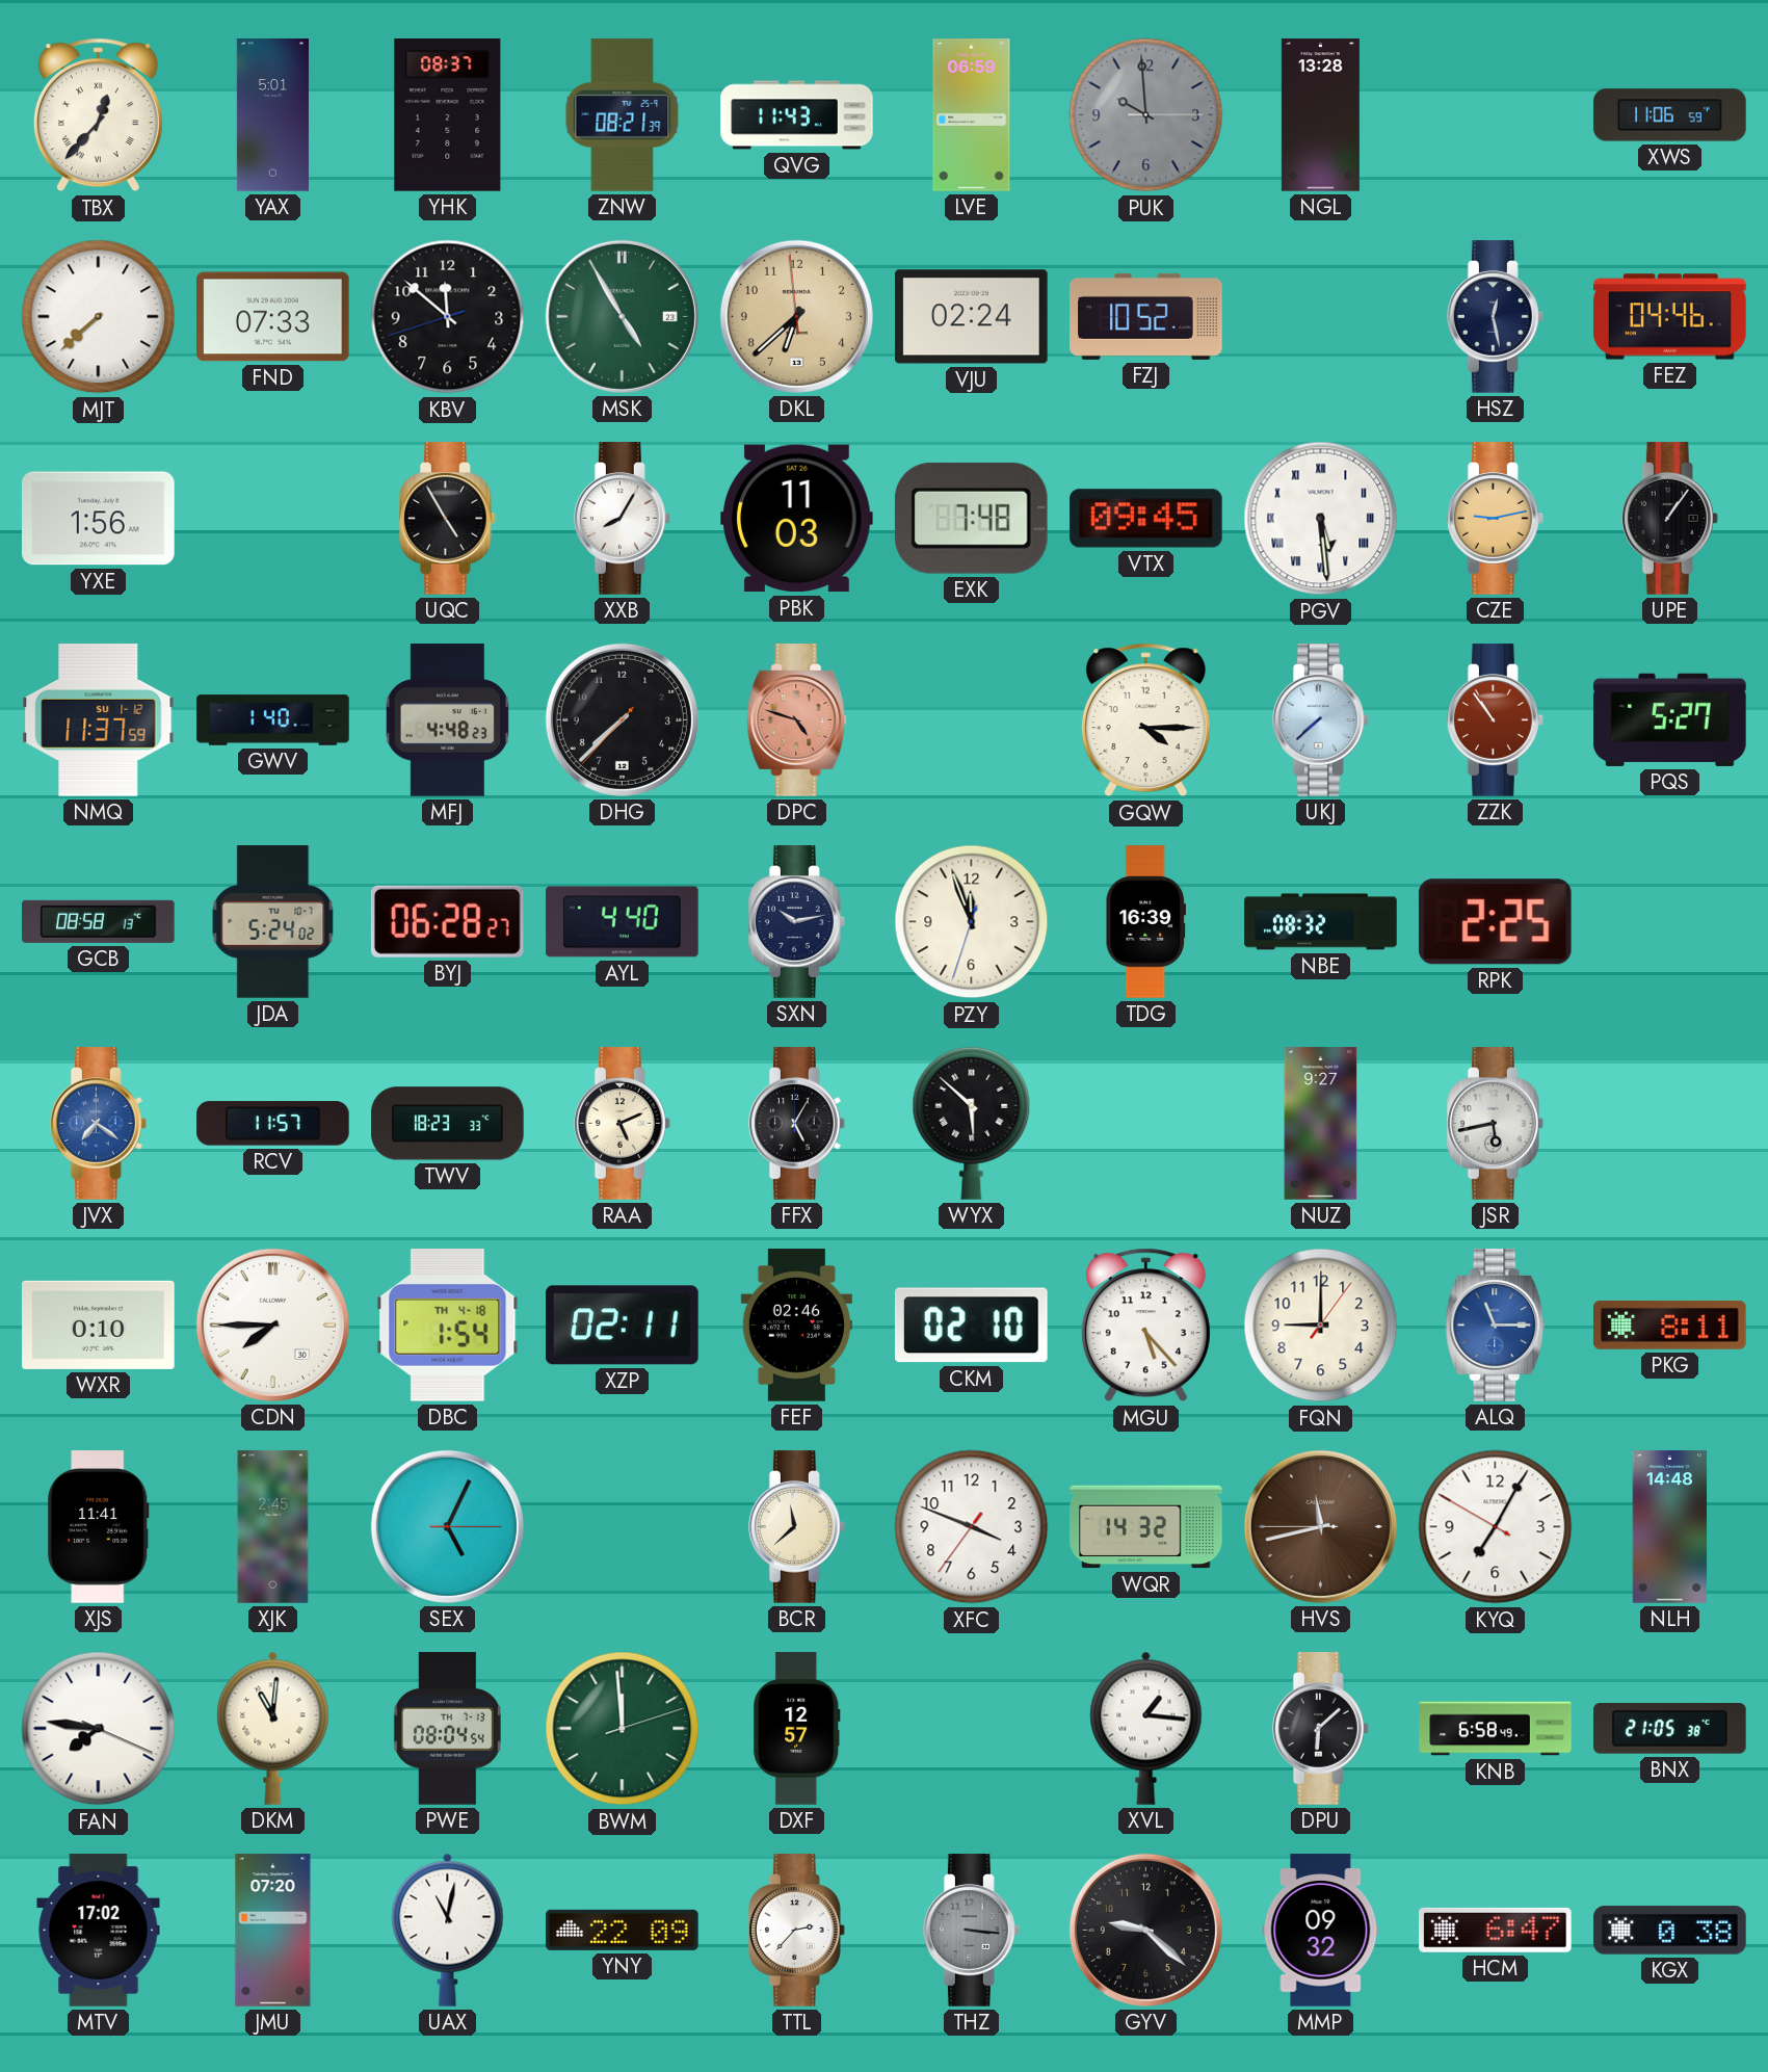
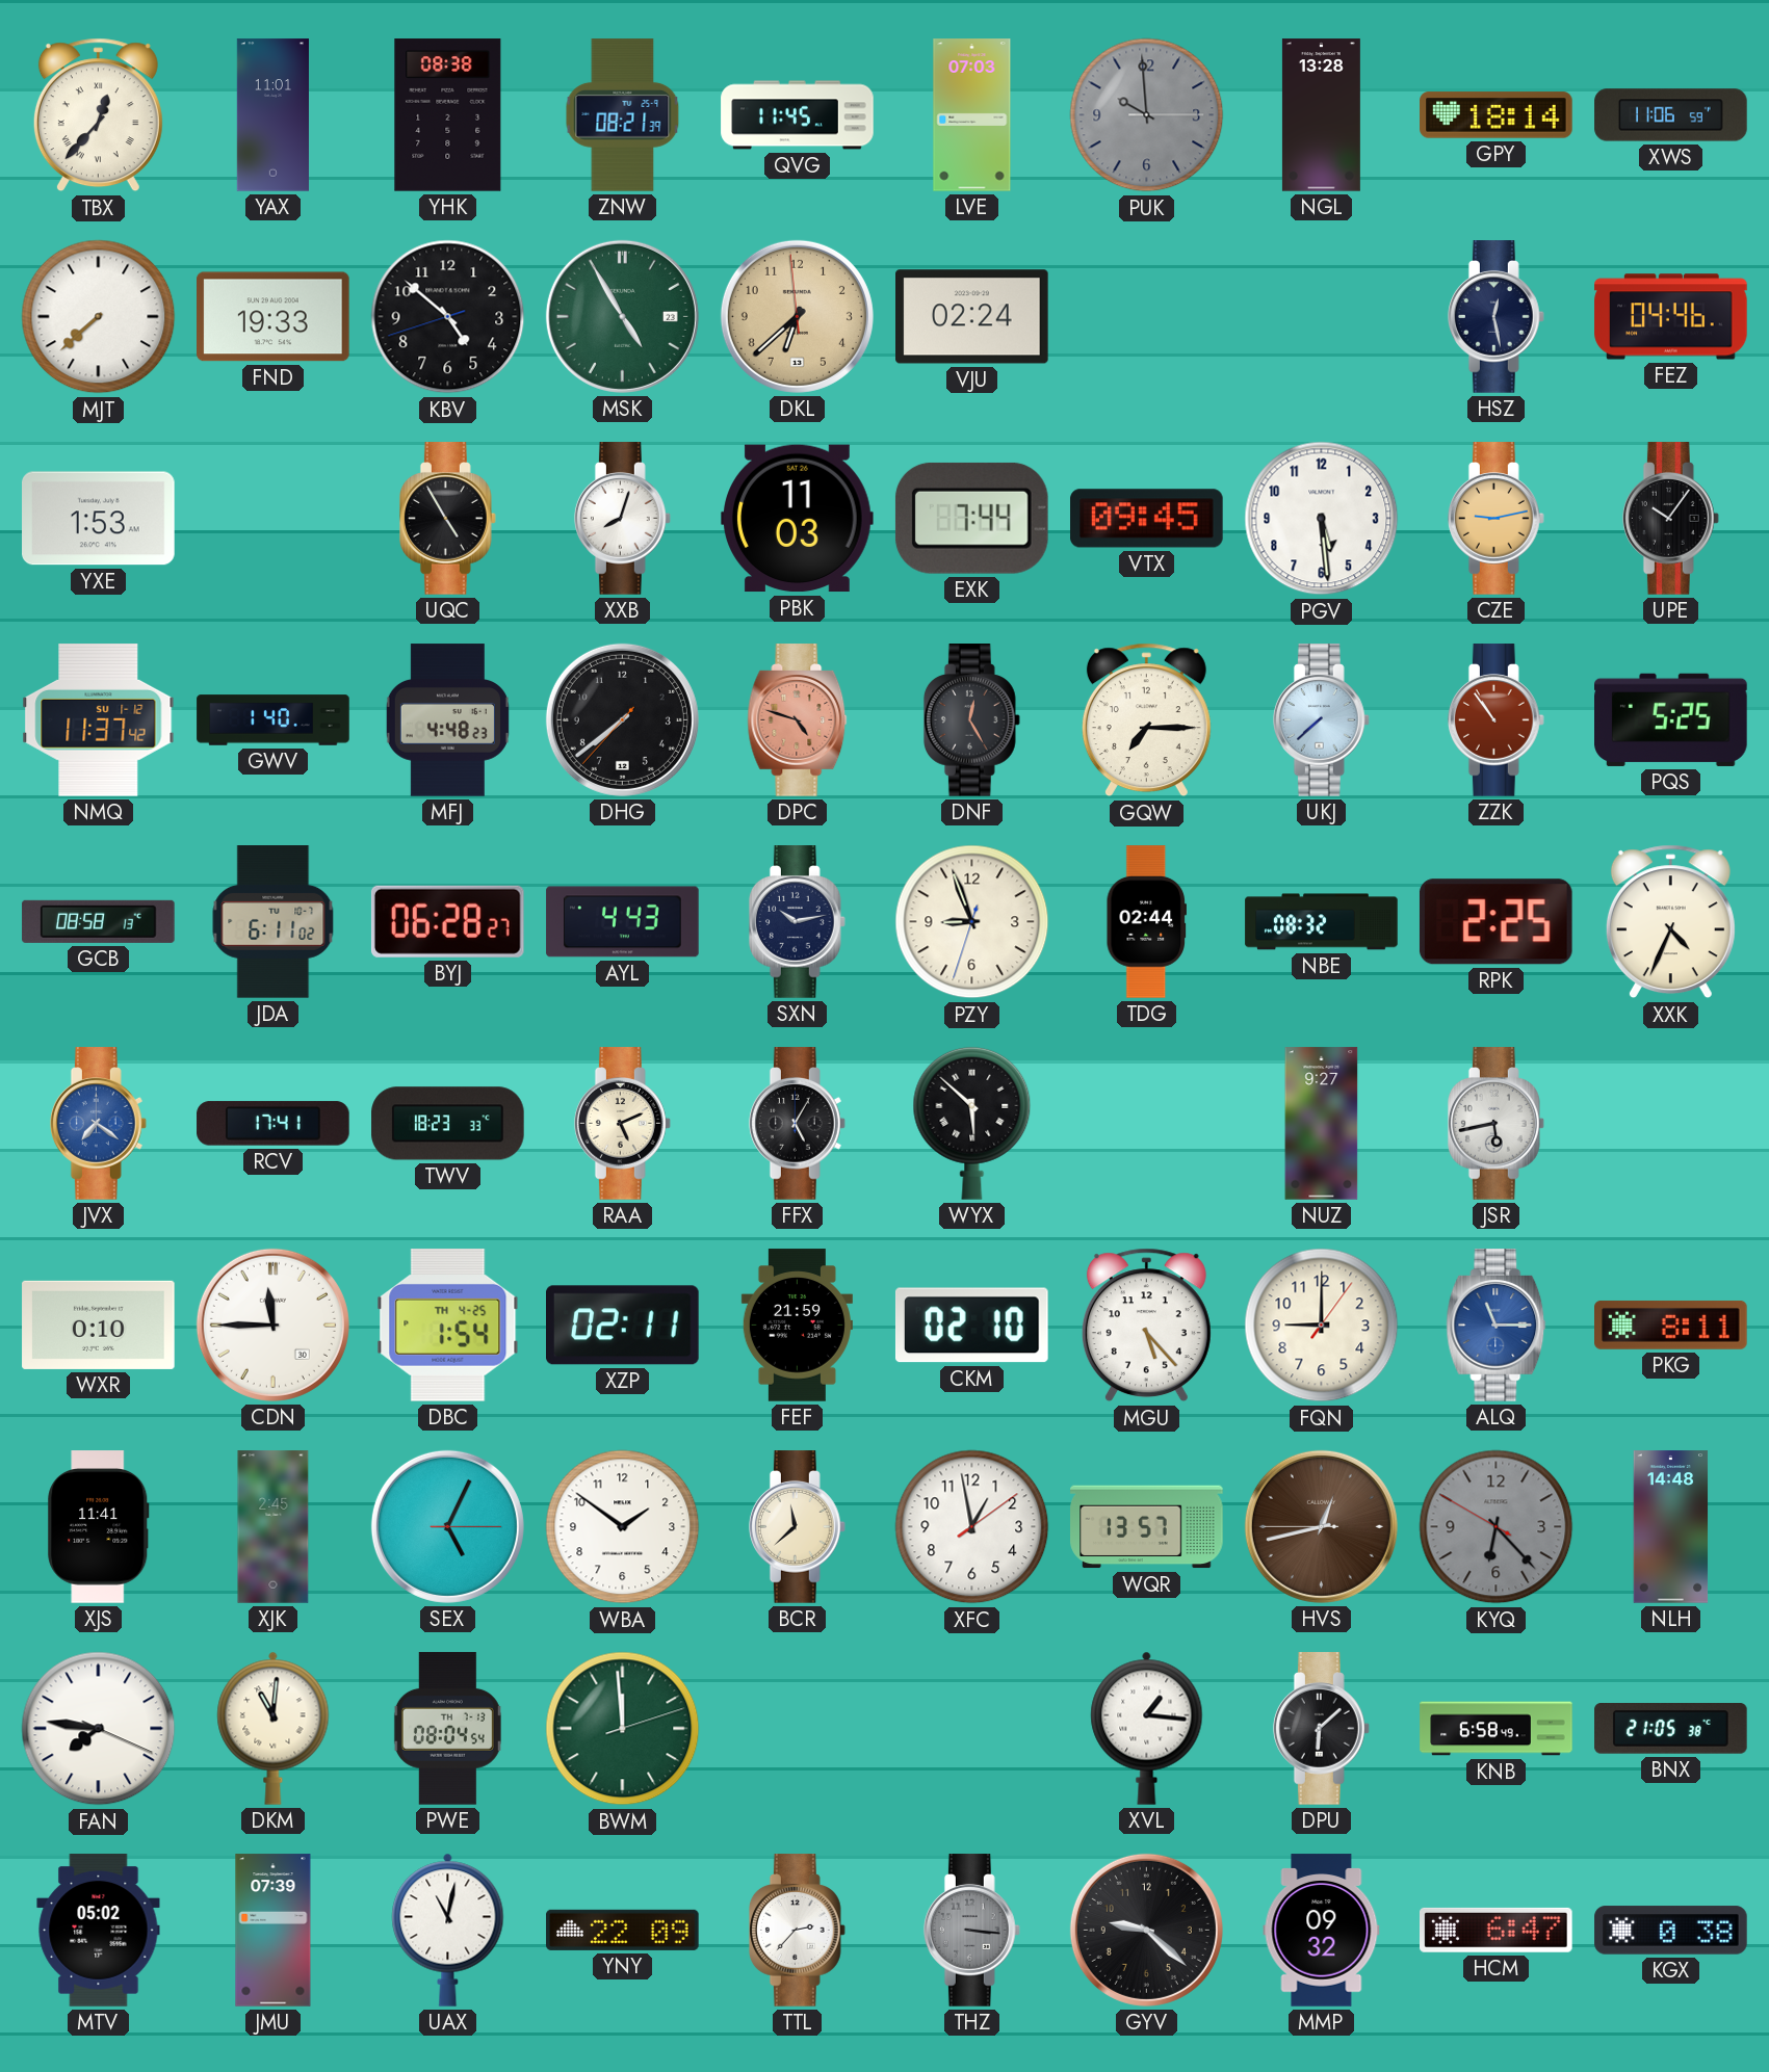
YAX: 5:01 -> 11:01
YHK: 08:37 -> 08:38
QVG: 11:43 -> 11:45
LVE: 06:59 -> 07:03
GPY: none -> 18:14
FND: 07:33 -> 19:33
KBV: 11:51 -> 4:51
FZJ: 10:52 -> none
YXE: 1:56 -> 1:53
XXB: 8:05 -> 8:03
EXK: 7:48 -> 7:44
PGV numerals: Roman -> Arabic
UPE: 1:06 -> 10:06
NMQ: 11:37:59 -> 11:37:42
DHG: 7:37 -> 7:38
DNF: none -> 12:25
GQW: 4:15 -> 7:15
PQS: 5:27 -> 5:25
JDA: 5:24 -> 6:11
AYL: 4:40 -> 4:43
PZY: 11:56 -> 8:56
TDG: 16:39 -> 02:44
XXK: none -> 4:34
RCV: 11:57 -> 17:41
CDN: 7:45 -> 11:45
DBC date: TH 4-18 -> TH 4-25
FEF: 02:46 -> 21:59
WBA: none -> 1:51
XFC: 3:48 -> 12:58
WQR: 14:32 -> 13:57
HVS: 11:42 -> 12:42
KYQ: 7:04 -> 6:22
KYQ dial: white -> grey
DXF: 12:57 -> none
MTV: 17:02 -> 05:02
JMU: 07:20 -> 07:39
